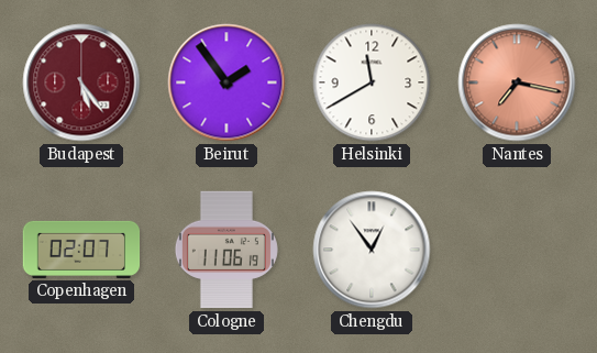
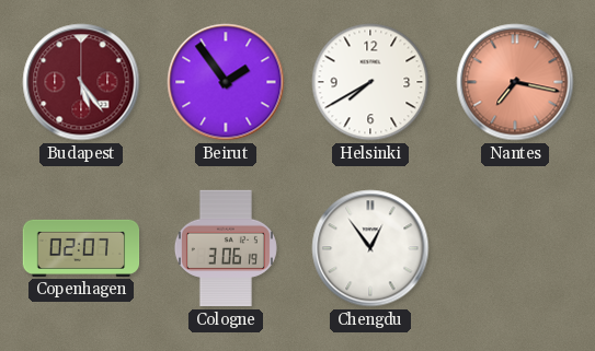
Helsinki: 11:40 -> 7:40
Cologne: 11:06 -> 3:06
